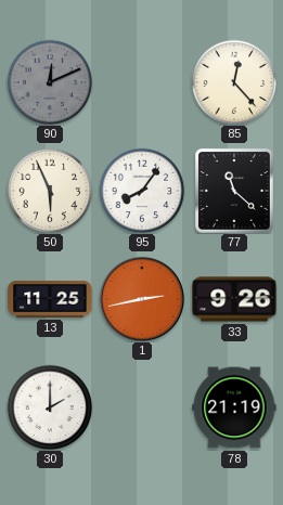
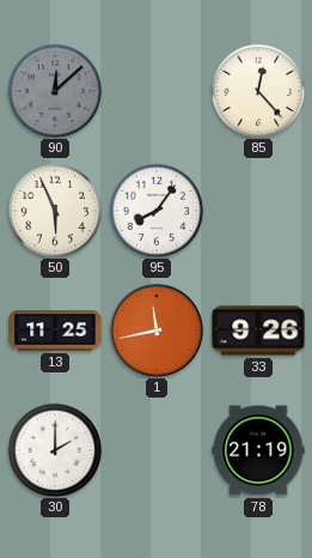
90: 12:11 -> 12:08
77: 11:22 -> none
1: 2:43 -> 11:43
